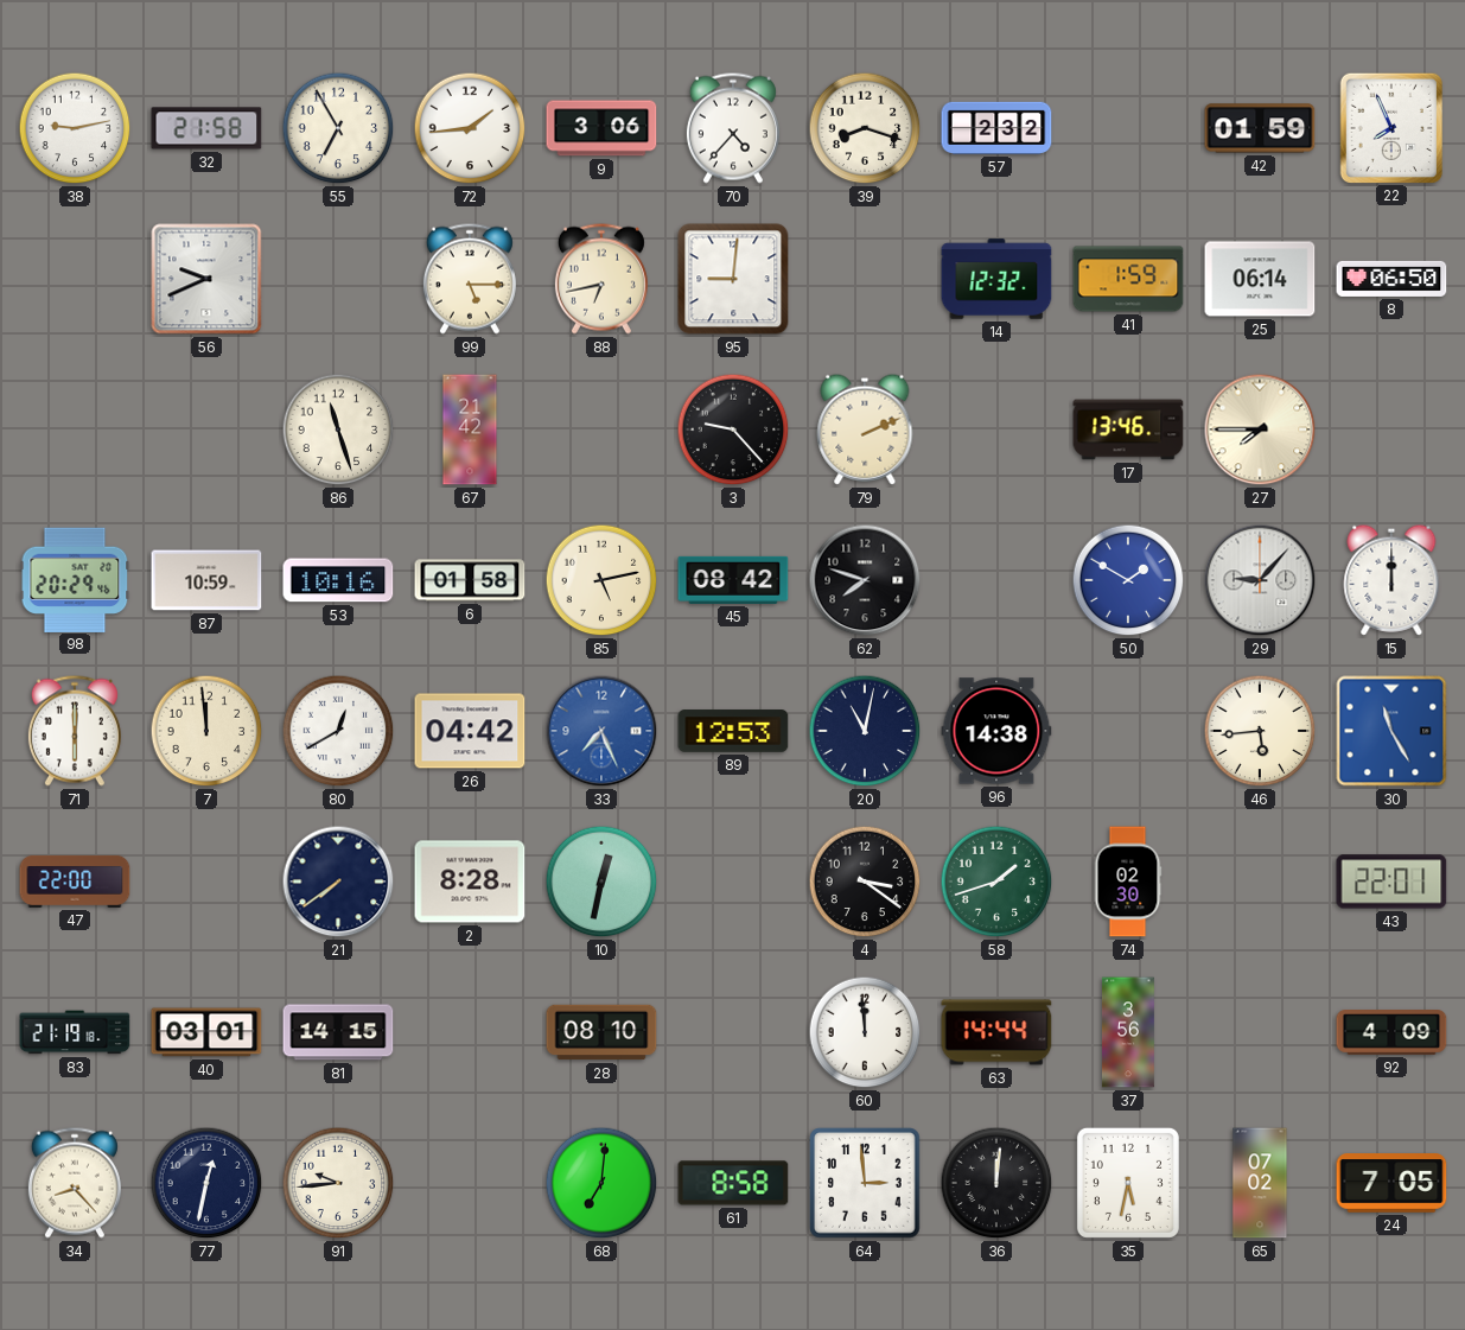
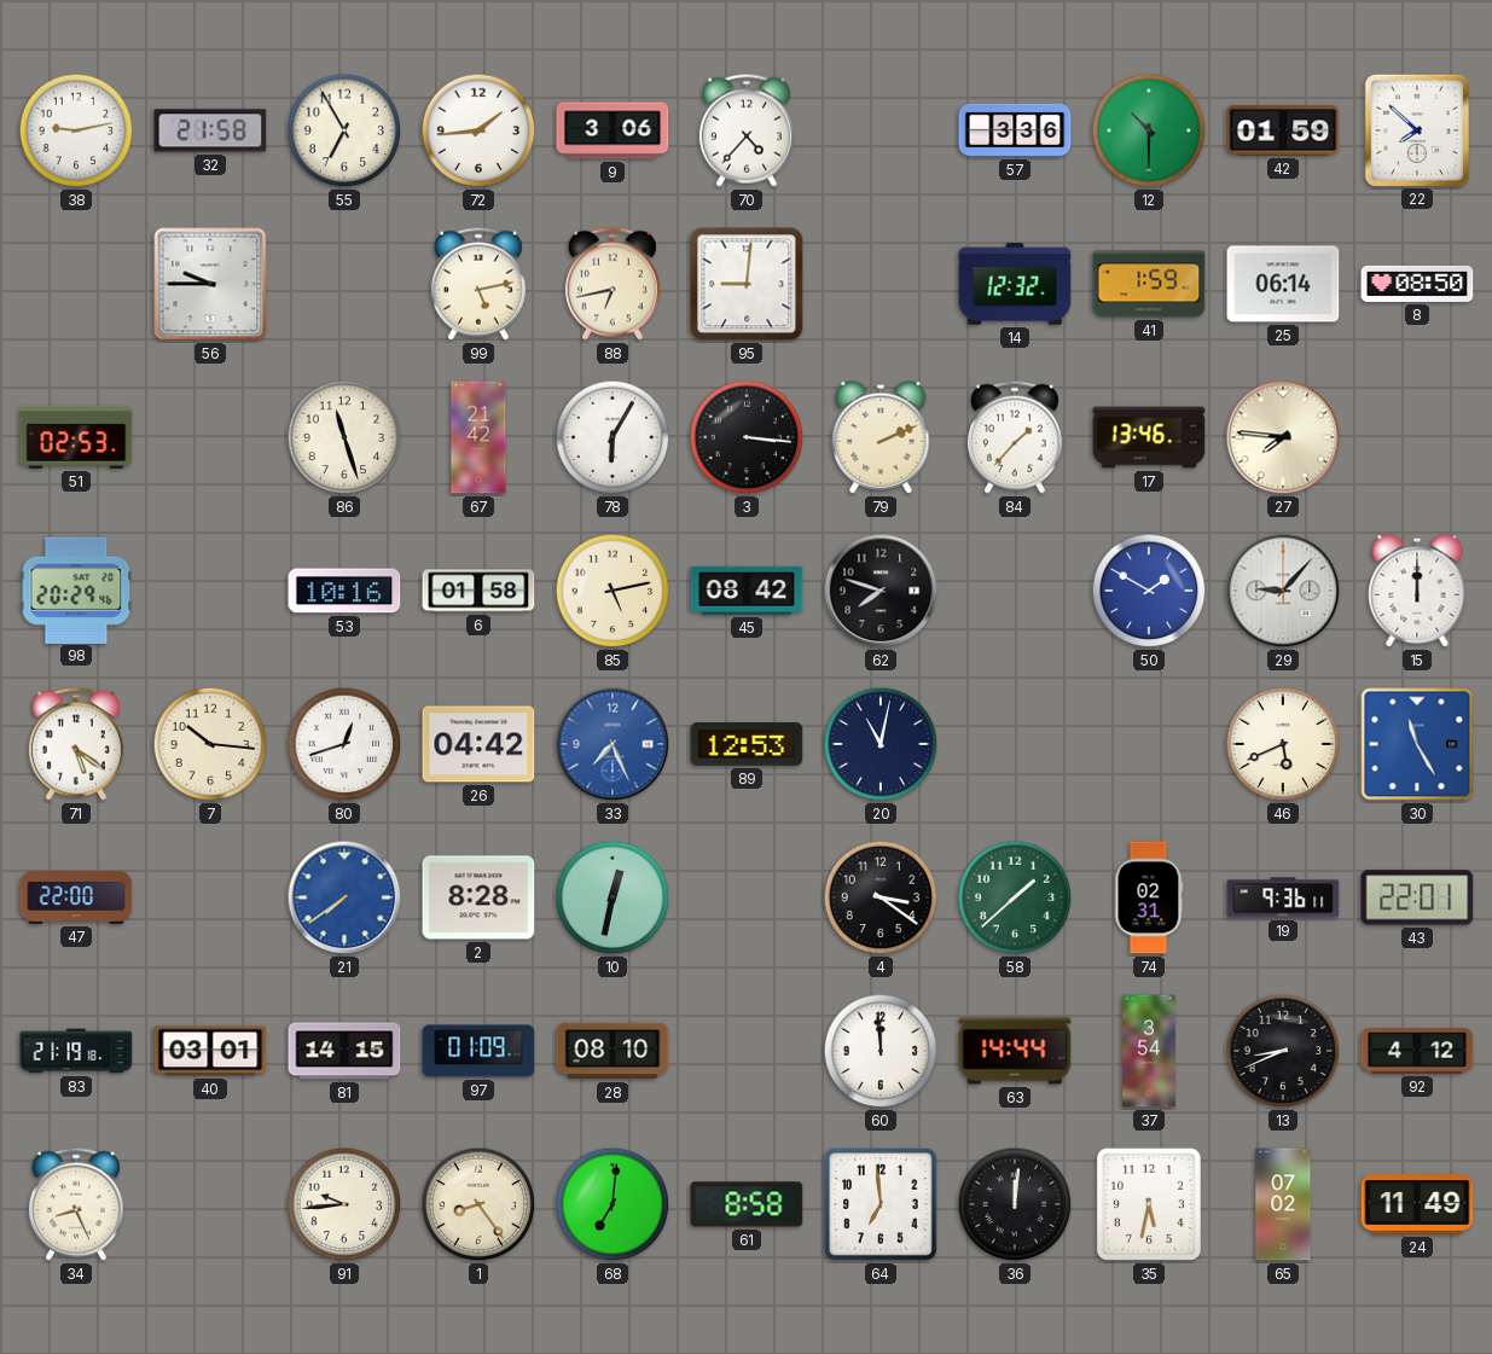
39: 8:18 -> none
57: 2:32 -> 3:36
12: none -> 10:30
22: 7:56 -> 7:52
56: 9:41 -> 9:45
99: 5:15 -> 5:13
8: 06:50 -> 08:50
51: none -> 02:53
78: none -> 6:05
3: 9:23 -> 3:16
84: none -> 1:37
27: 7:45 -> 7:46
87: 10:59 -> none
71: 6:00 -> 5:21
7: 11:59 -> 10:16
80: 12:40 -> 12:42
96: 14:38 -> none
46: 5:44 -> 5:41
21 dial: navy -> blue
58: 1:42 -> 1:38
74: 02:30 -> 02:31
19: none -> 9:36
97: none -> 01:09
37: 3:56 -> 3:54
13: none -> 8:41
92: 4:09 -> 4:12
34: 8:23 -> 8:26
77: 12:32 -> none
1: none -> 8:24
64: 2:59 -> 6:59
24: 7:05 -> 11:49
